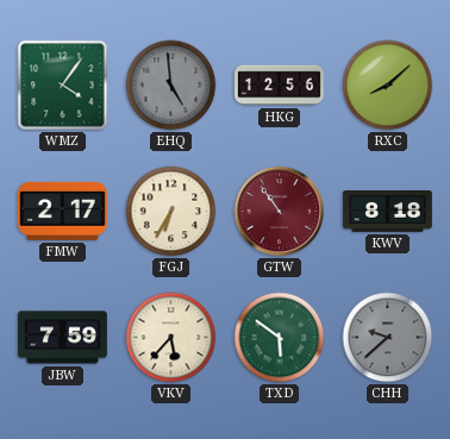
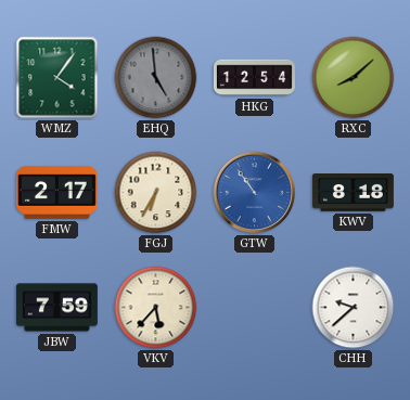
HKG: 12:56 -> 12:54
GTW dial: burgundy -> blue
TXD: 5:51 -> none
CHH dial: grey -> white
